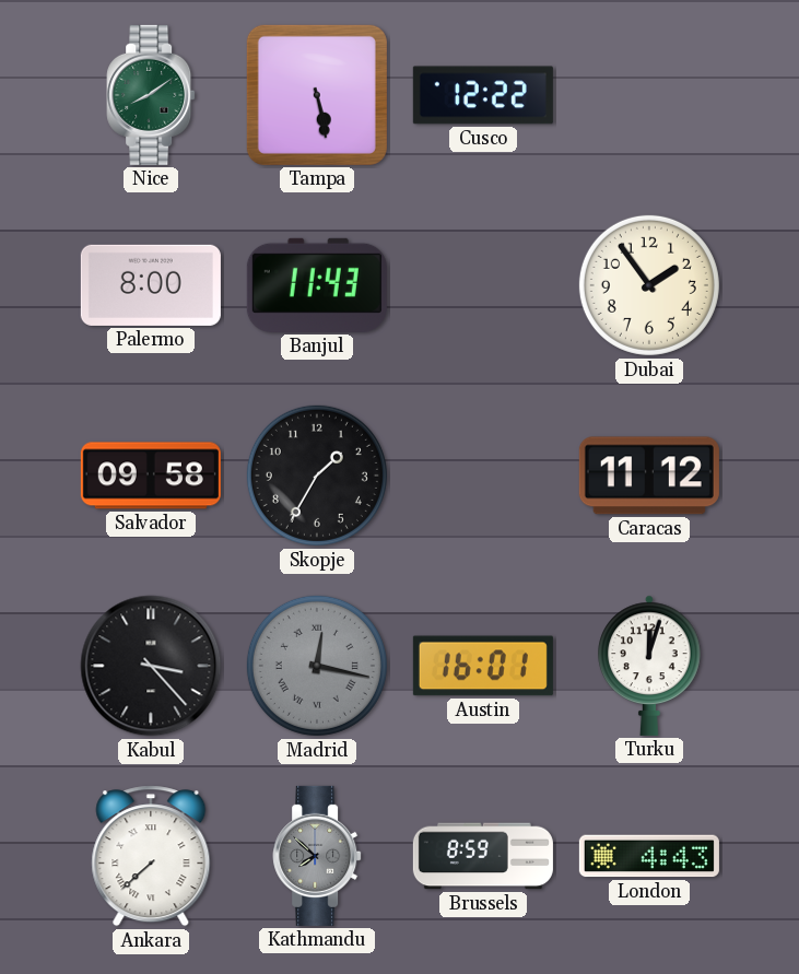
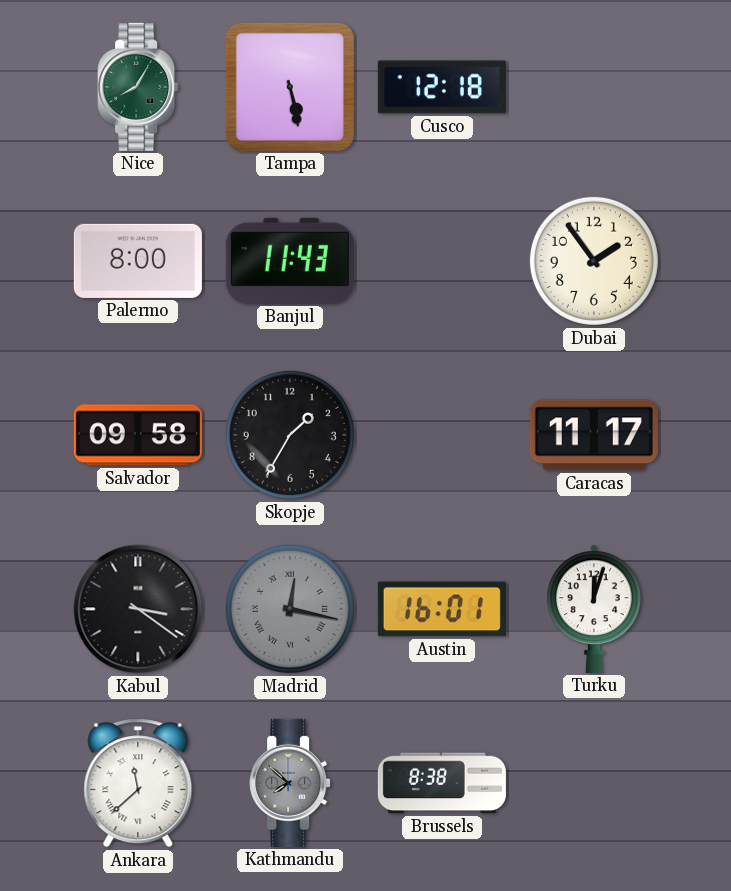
Nice: 8:09 -> 8:05
Cusco: 12:22 -> 12:18
Caracas: 11:12 -> 11:17
Kabul: 3:23 -> 3:21
Ankara: 7:38 -> 11:38
Brussels: 8:59 -> 8:38
London: 4:43 -> none
